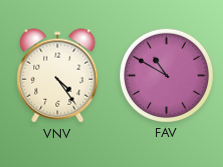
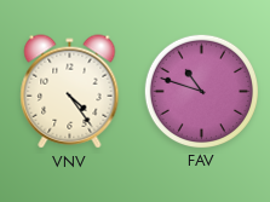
FAV: 10:50 -> 10:48
